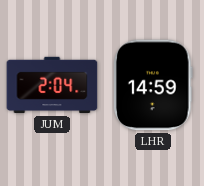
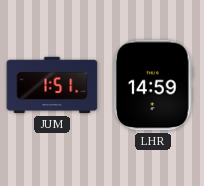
JUM: 2:04 -> 1:51
